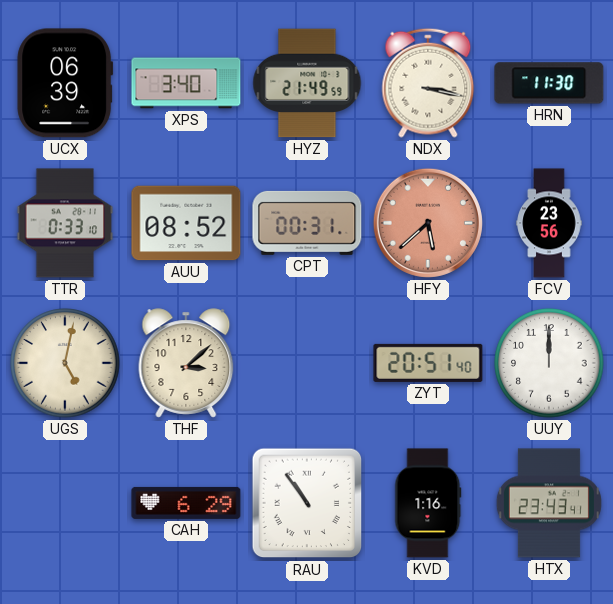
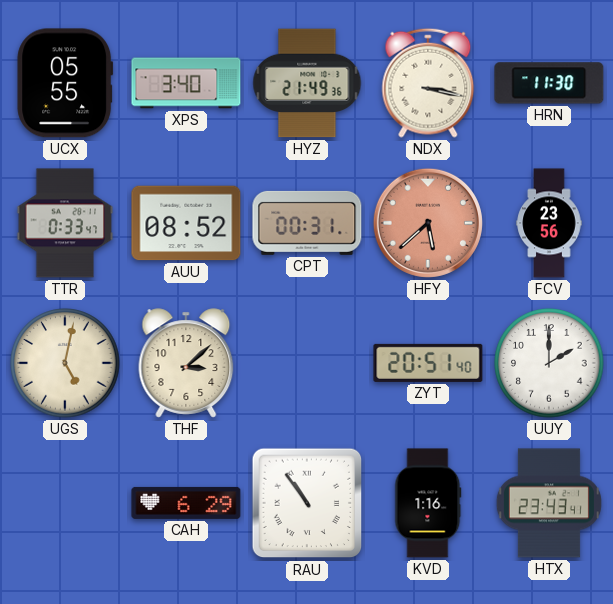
UCX: 06:39 -> 05:55
HYZ: 21:49:59 -> 21:49:36
TTR: 0:33:10 -> 0:33:47
UUY: 12:00 -> 2:00
